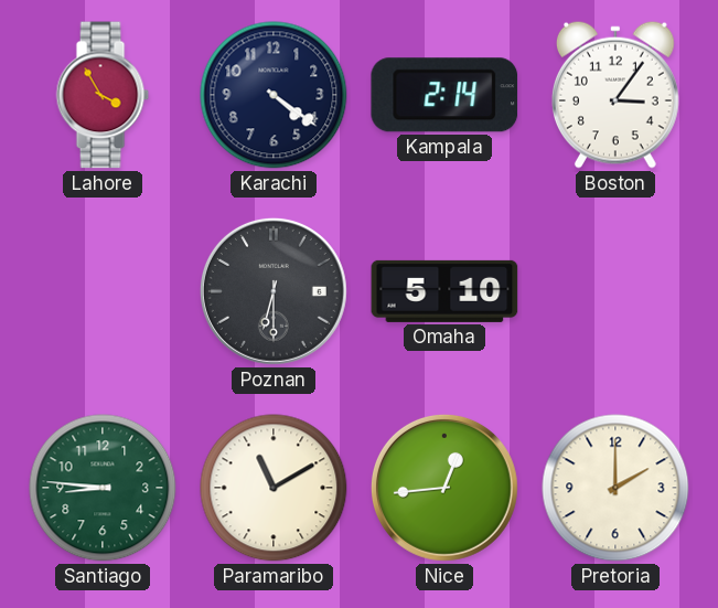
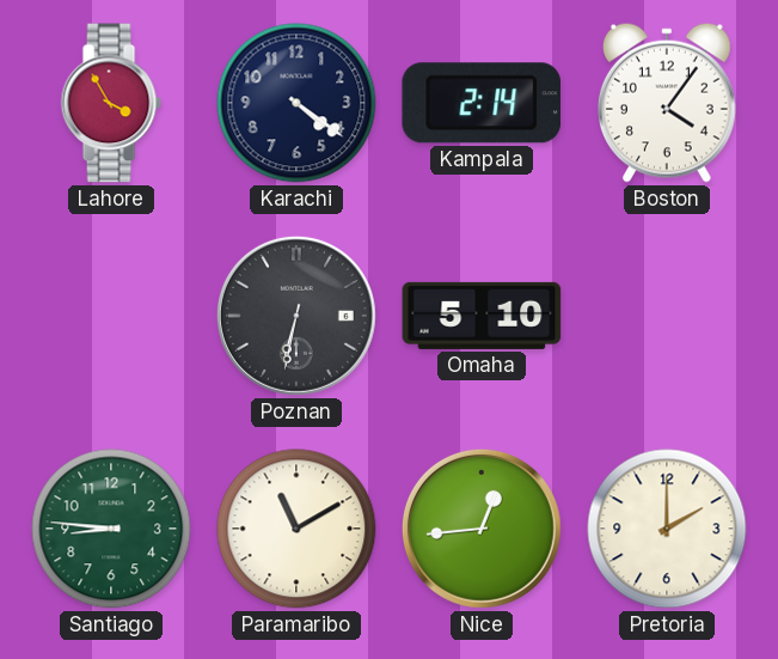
Boston: 3:06 -> 4:06
Poznan: 6:30 -> 6:32
